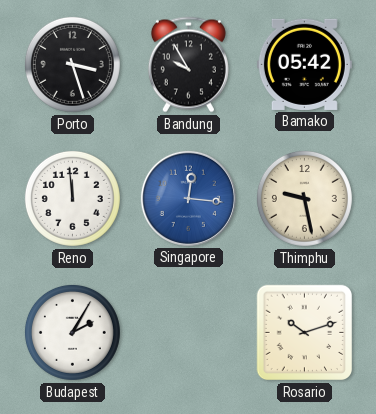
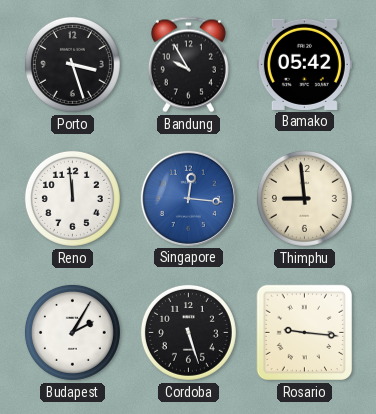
Thimphu: 9:28 -> 8:59
Cordoba: none -> 5:27
Rosario: 10:12 -> 9:16
